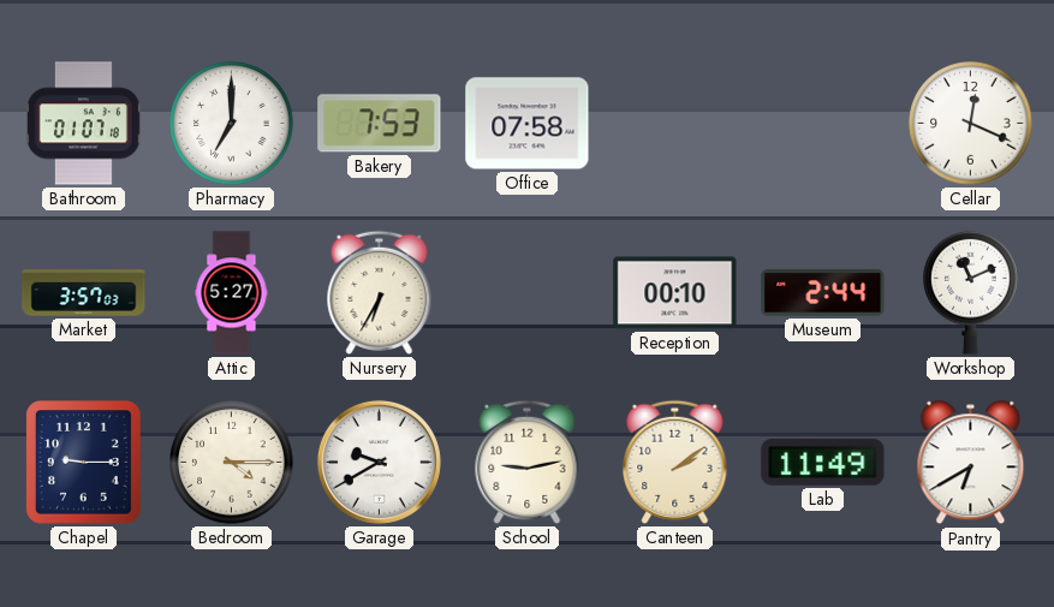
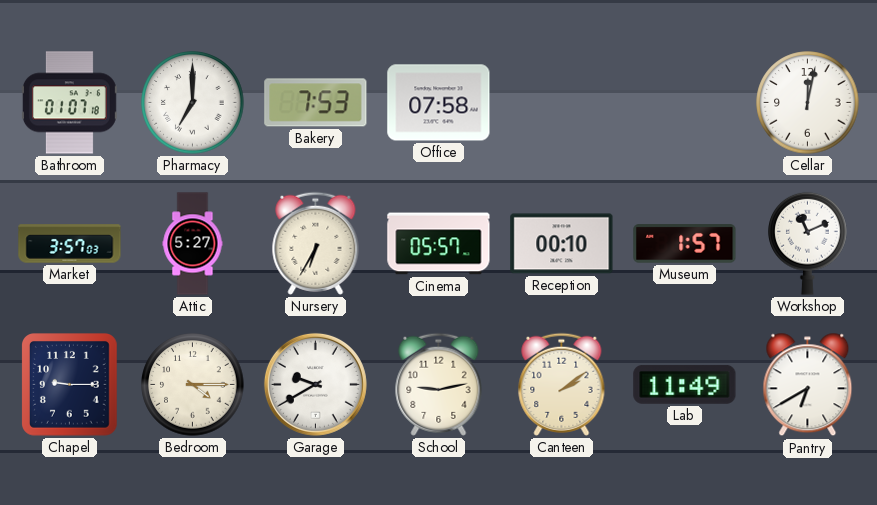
Cellar: 12:19 -> 12:02
Cinema: none -> 05:57
Museum: 2:44 -> 1:57
